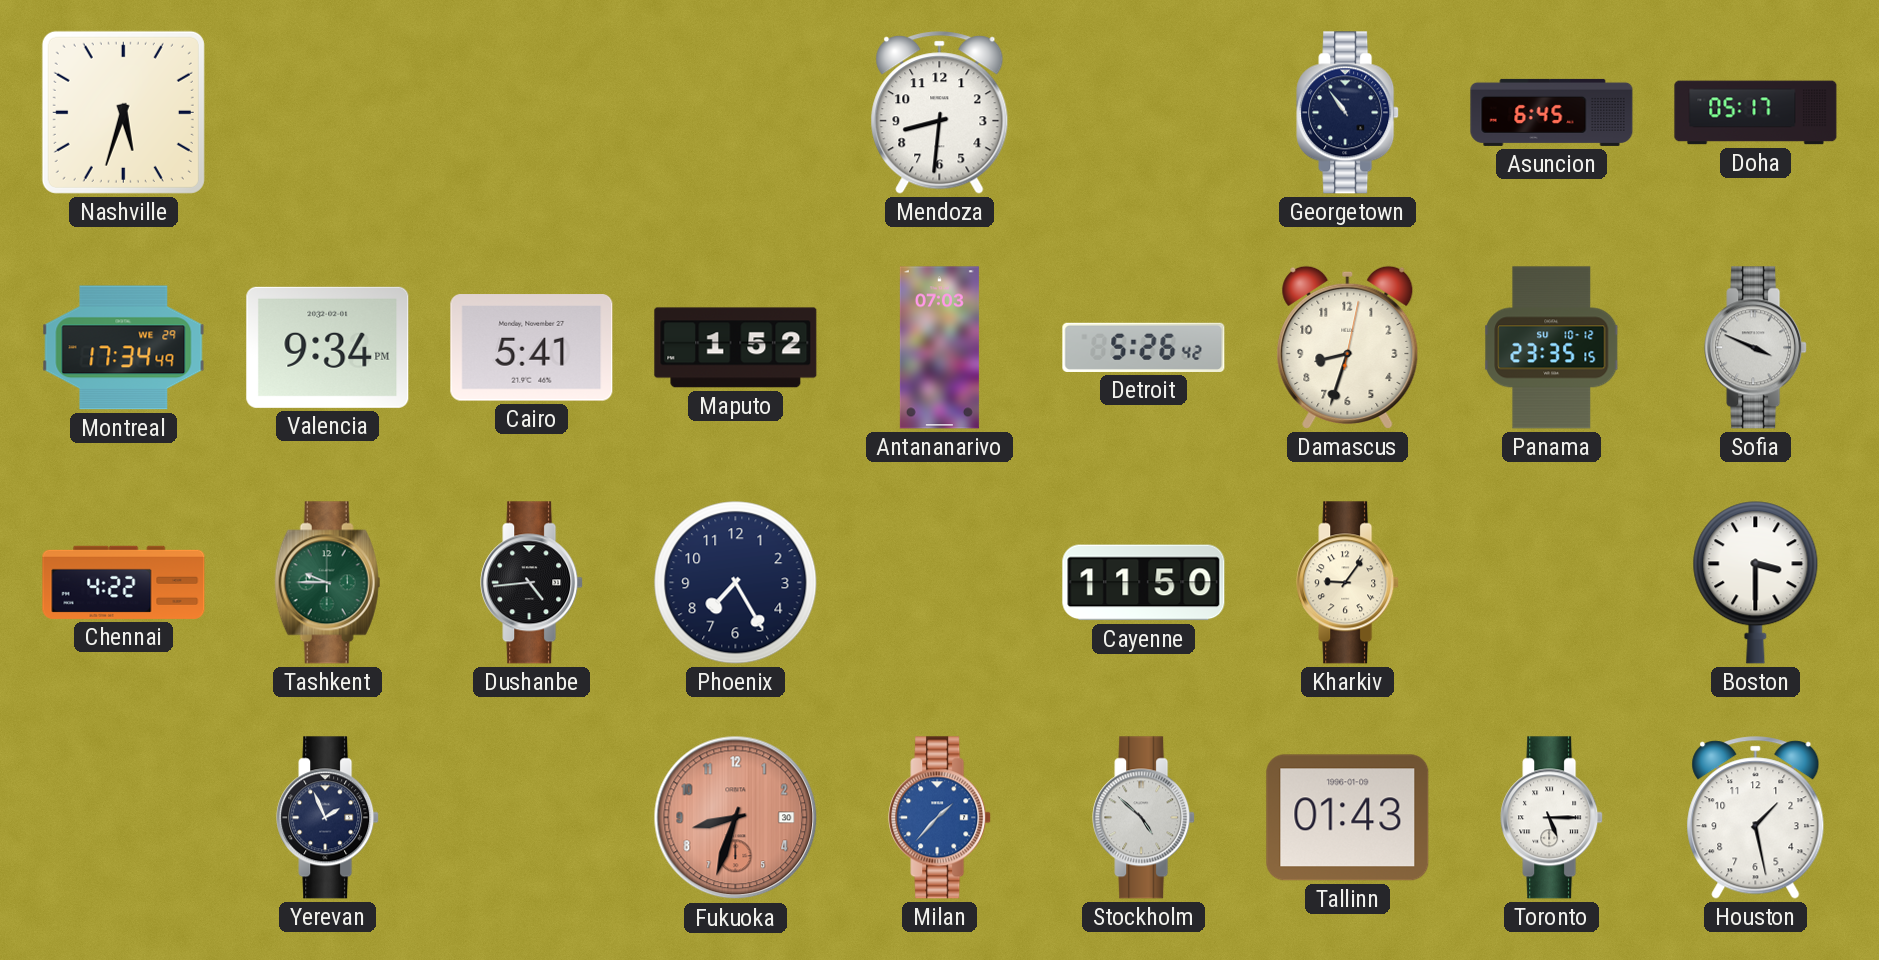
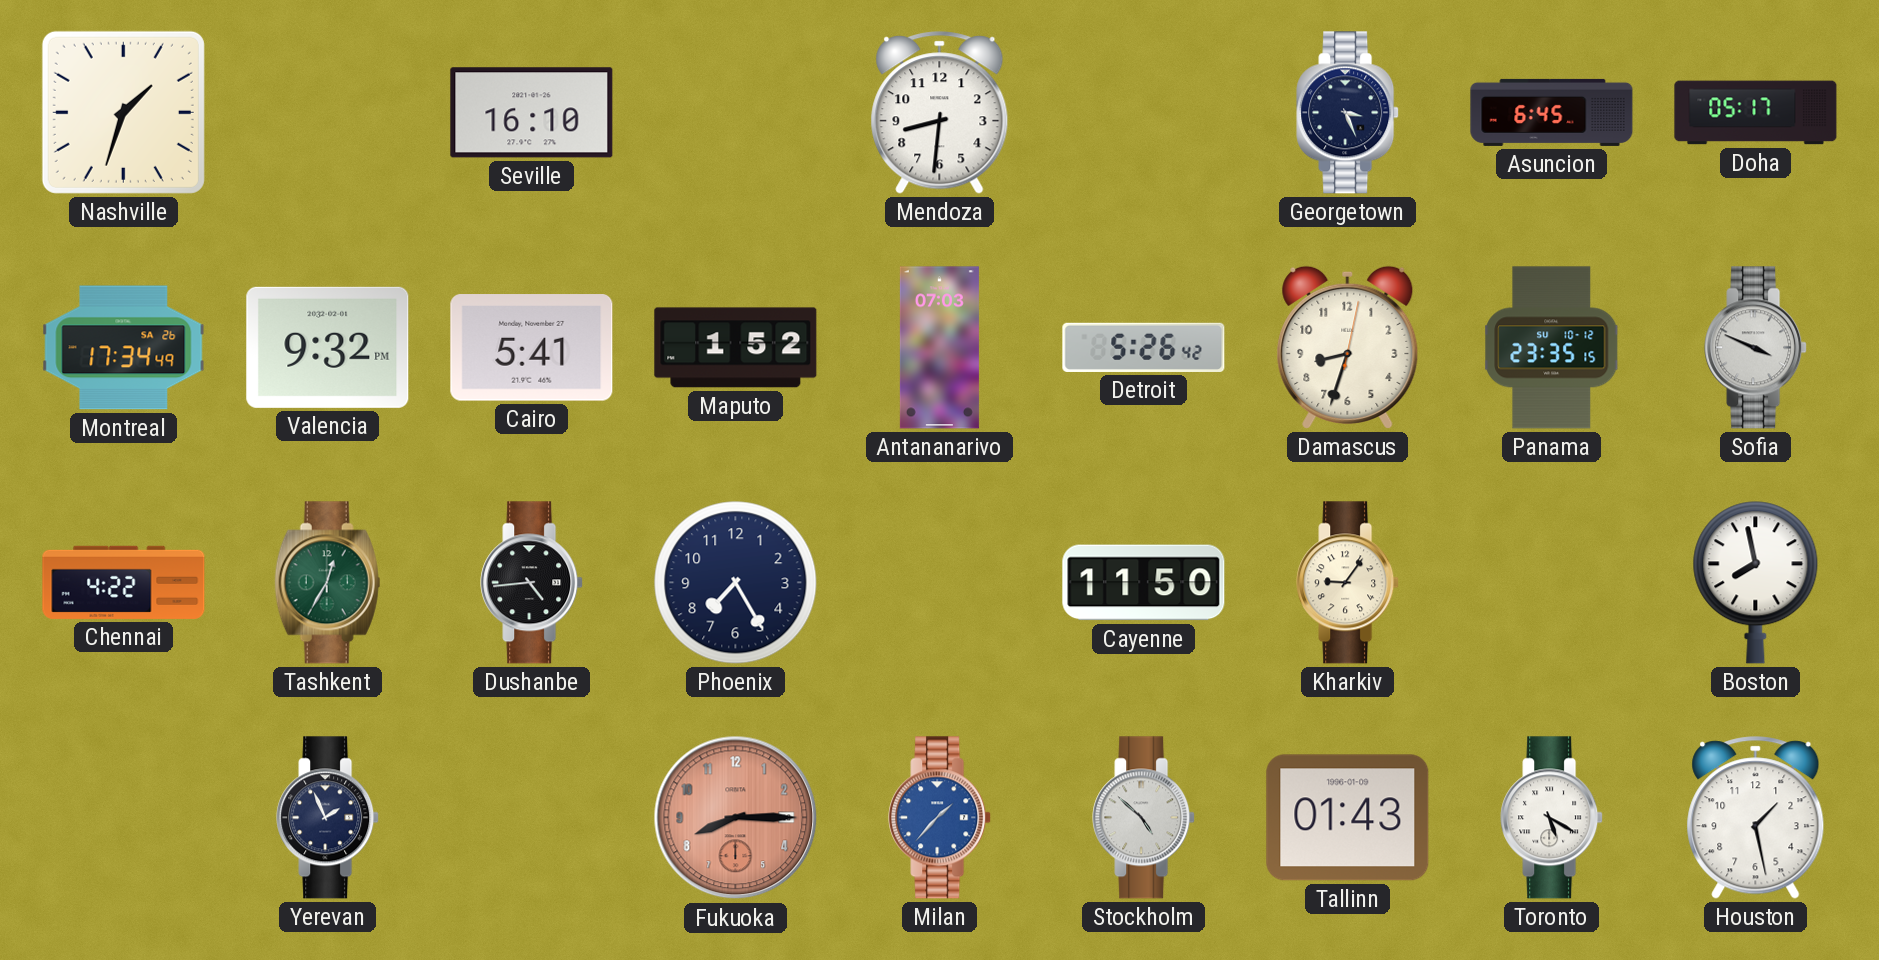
Nashville: 5:33 -> 1:33
Seville: none -> 16:10
Georgetown: 10:54 -> 3:26
Montreal date: WE 29 -> SA 26
Valencia: 9:34 -> 9:32
Tashkent: 9:45 -> 12:35
Boston: 3:30 -> 7:58
Fukuoka: 8:33 -> 8:15
Toronto: 5:15 -> 5:20
